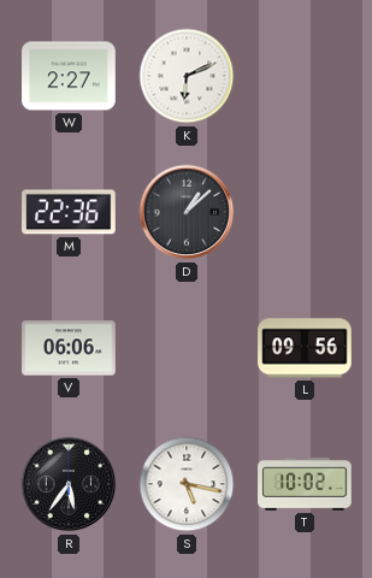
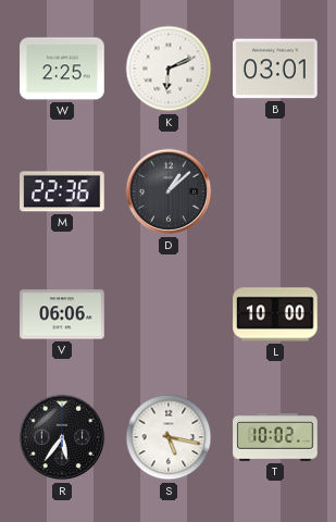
W: 2:27 -> 2:25
B: none -> 03:01
L: 09:56 -> 10:00
